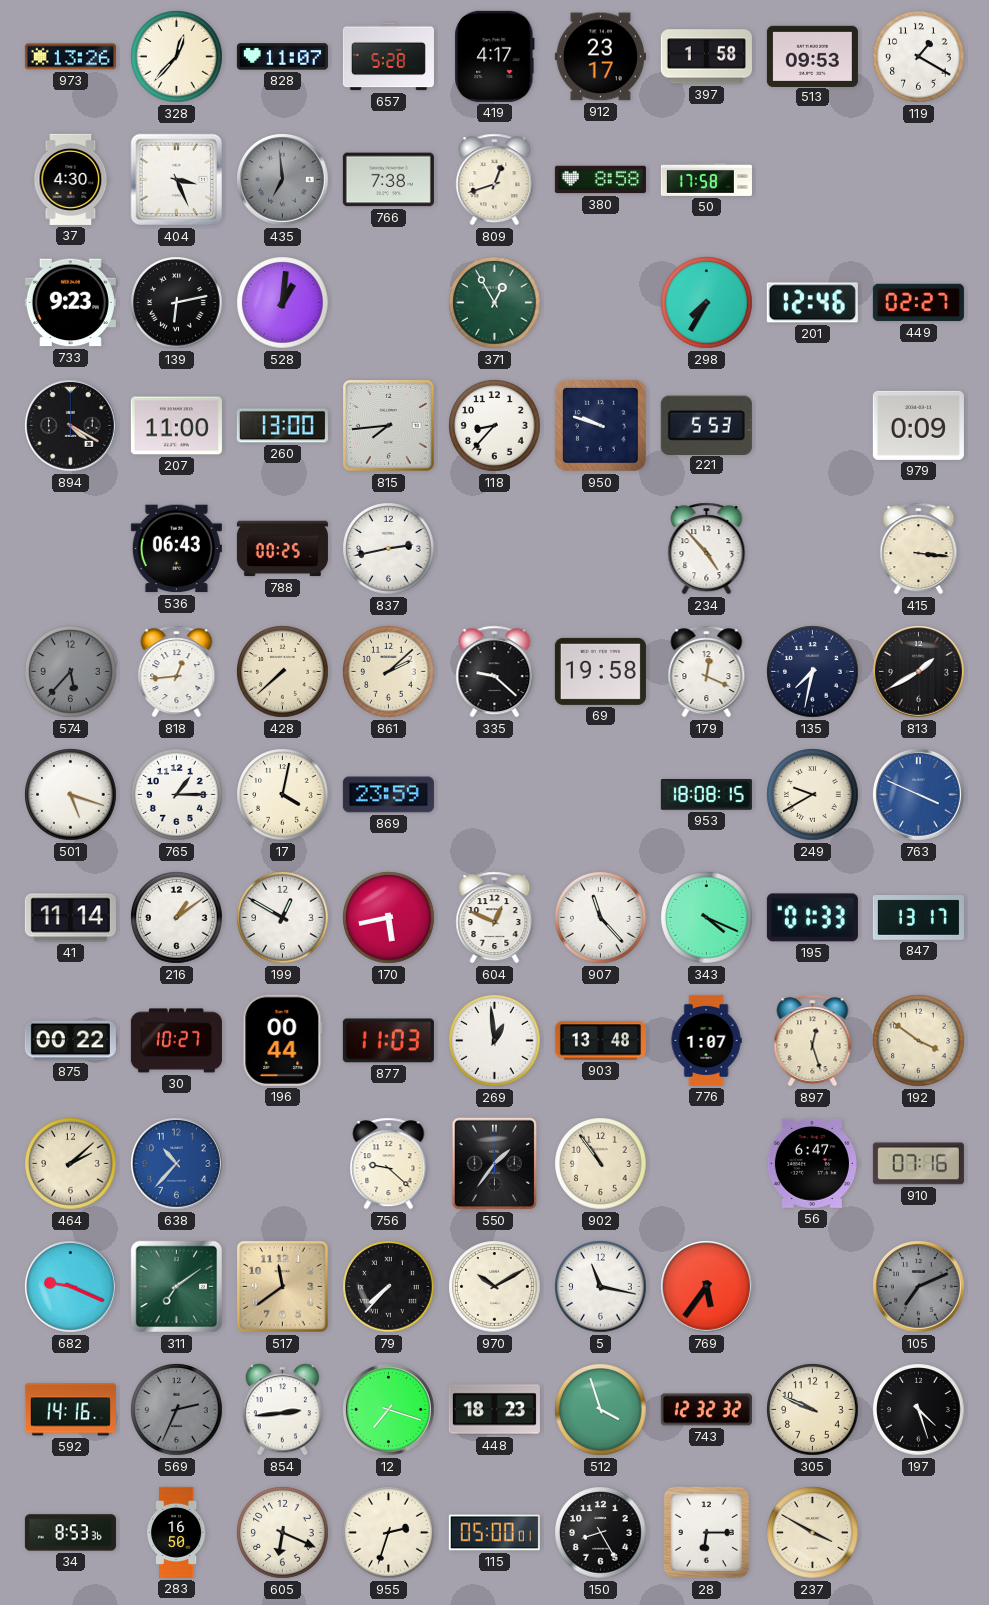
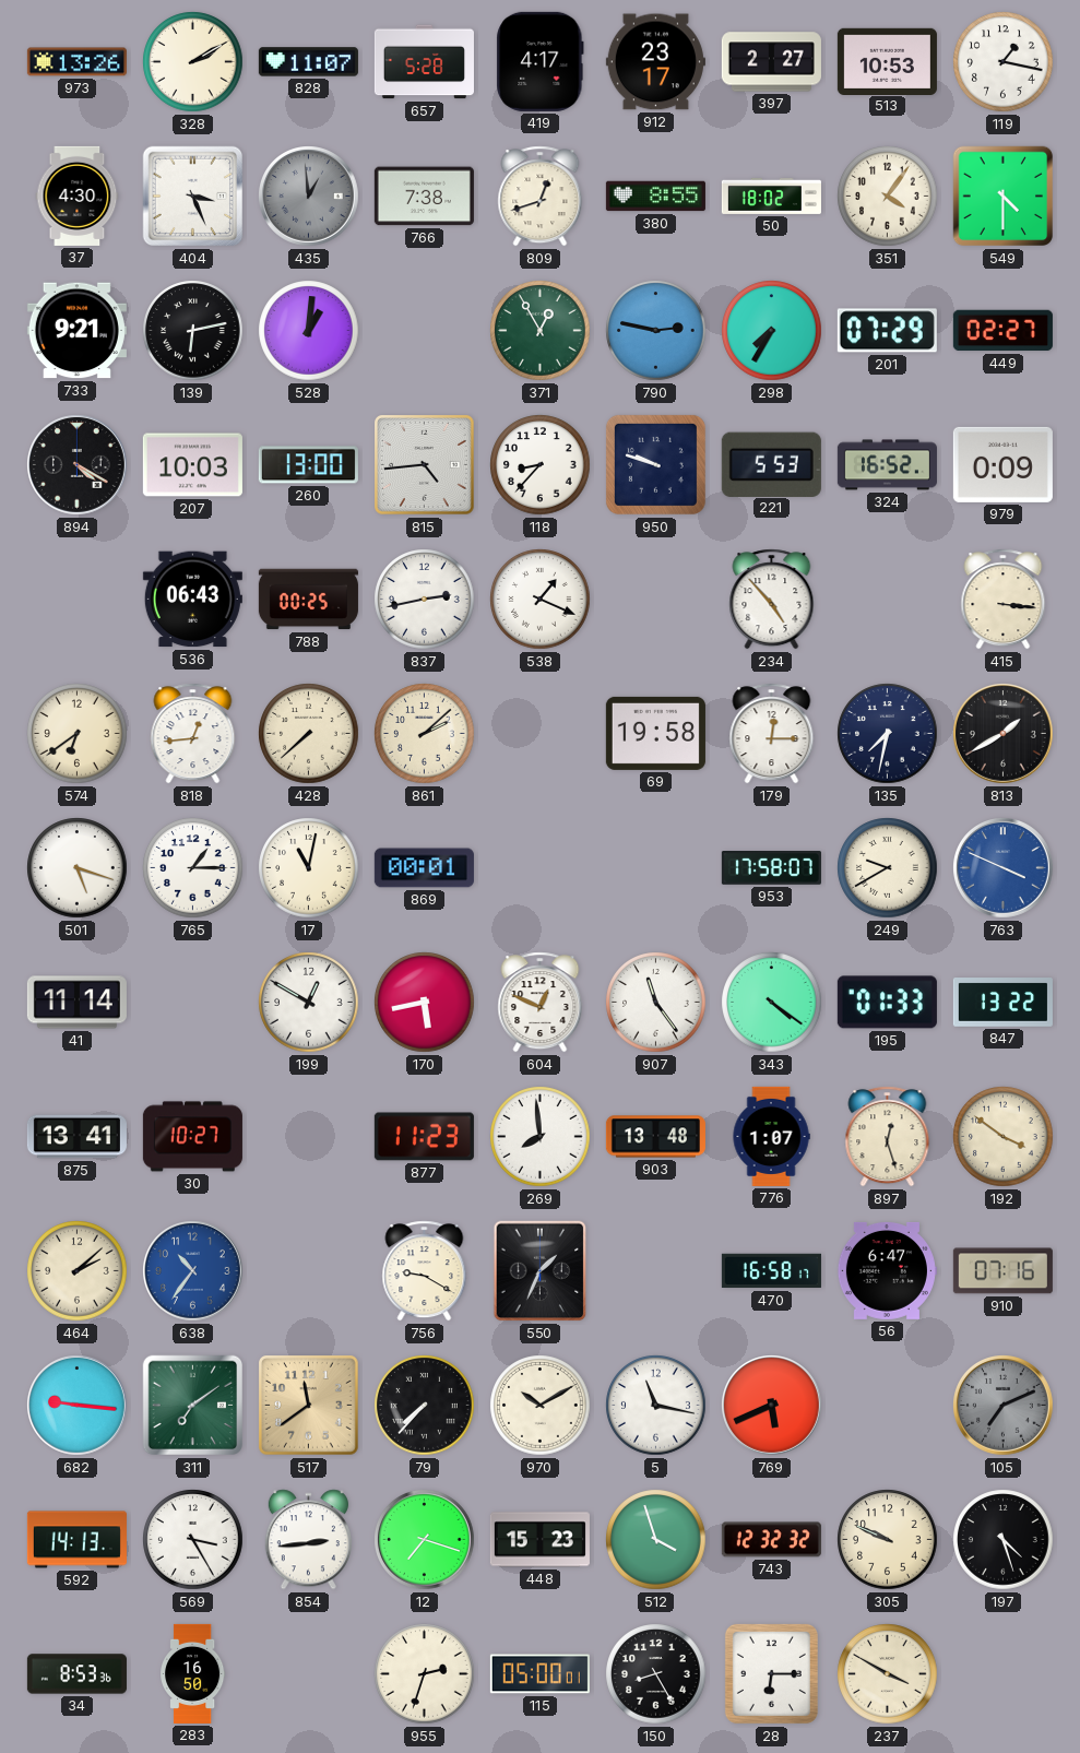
328: 12:37 -> 2:10
397: 1:58 -> 2:27
513: 09:53 -> 10:53
119: 1:20 -> 1:17
435: 6:59 -> 12:59
380: 8:58 -> 8:55
50: 17:58 -> 18:02
351: none -> 4:06
549: none -> 4:30
733: 9:23 -> 9:21
790: none -> 2:47
201: 12:46 -> 07:29
207: 11:00 -> 10:03
815: 7:44 -> 4:44
324: none -> 16:52
538: none -> 1:19
574: 5:37 -> 6:39
574 dial: grey -> cream
335: 9:22 -> none
179: 12:19 -> 12:15
17: 4:02 -> 11:02
869: 23:59 -> 00:01
953: 18:08 -> 17:58
216: 1:09 -> none
907: 11:23 -> 11:24
343: 4:19 -> 4:21
847: 13:17 -> 13:22
875: 00:22 -> 13:41
196: 00:44 -> none
877: 11:03 -> 11:23
269: 12:59 -> 7:59
638: 10:37 -> 10:36
756: 9:22 -> 9:20
550: 1:36 -> 1:34
902: 10:54 -> none
470: none -> 16:58
682: 9:19 -> 9:16
769: 5:36 -> 5:41
592: 14:16 -> 14:13
569: 2:34 -> 3:25
569 dial: grey -> white
448: 18:23 -> 15:23
605: 6:19 -> none
